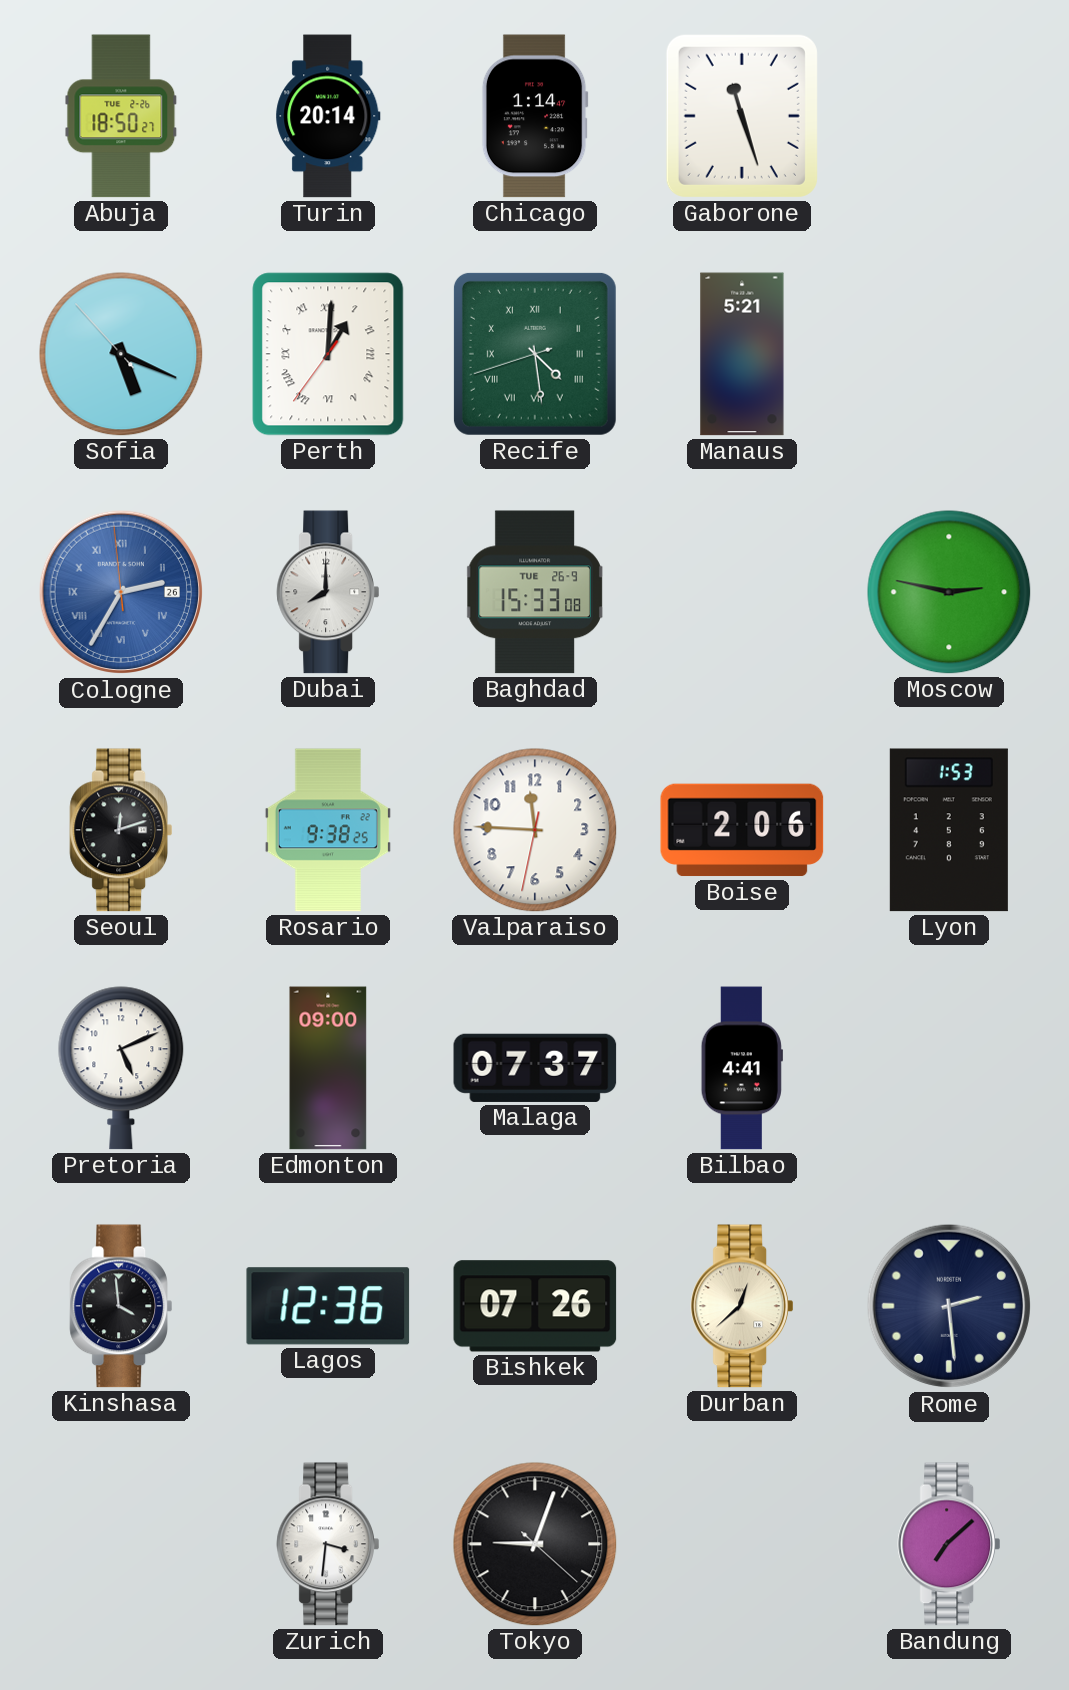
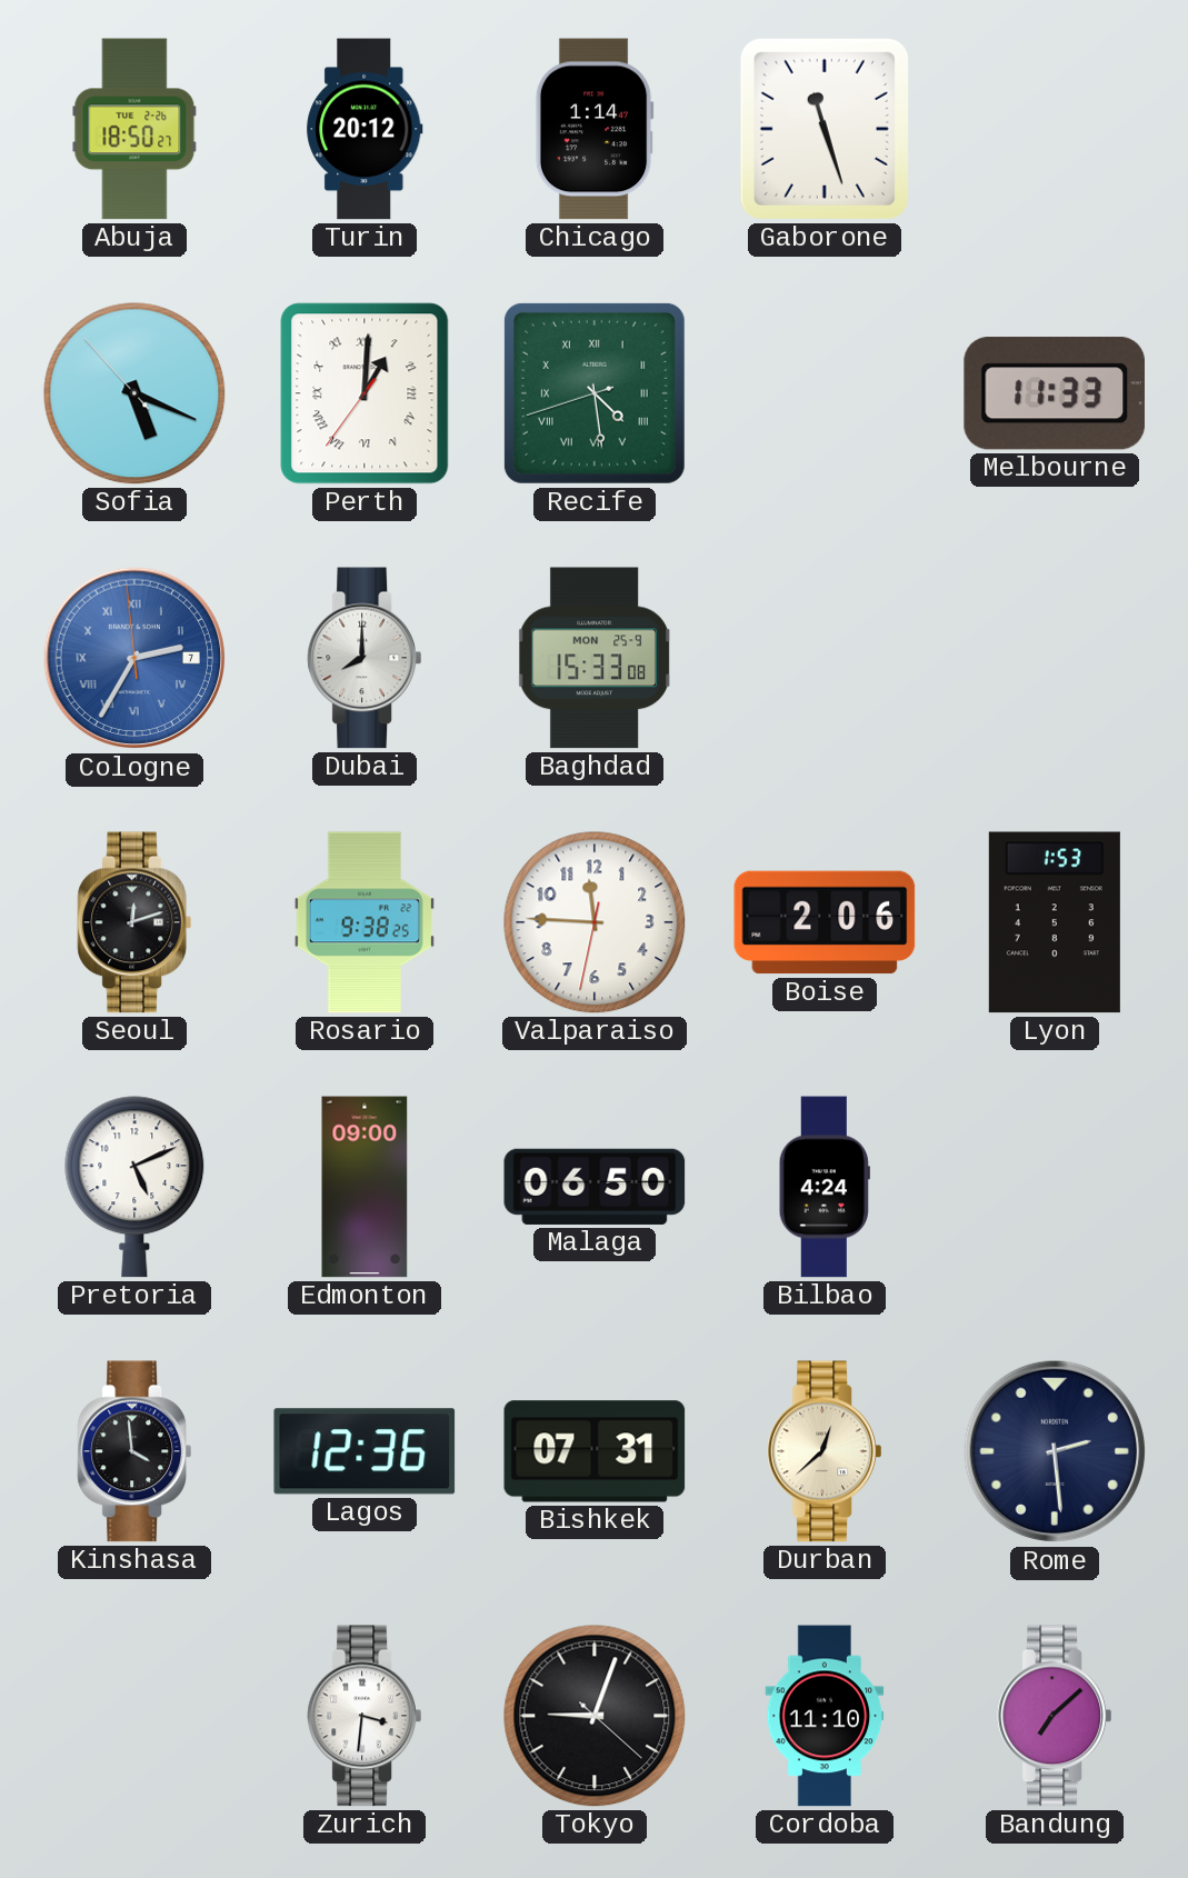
Turin: 20:14 -> 20:12
Manaus: 5:21 -> none
Melbourne: none -> 11:33
Cologne date: 26 -> 7
Baghdad date: TUE 26-9 -> MON 25-9
Moscow: 2:47 -> none
Malaga: 07:37 -> 06:50
Bilbao: 4:41 -> 4:24
Bishkek: 07:26 -> 07:31
Cordoba: none -> 11:10
